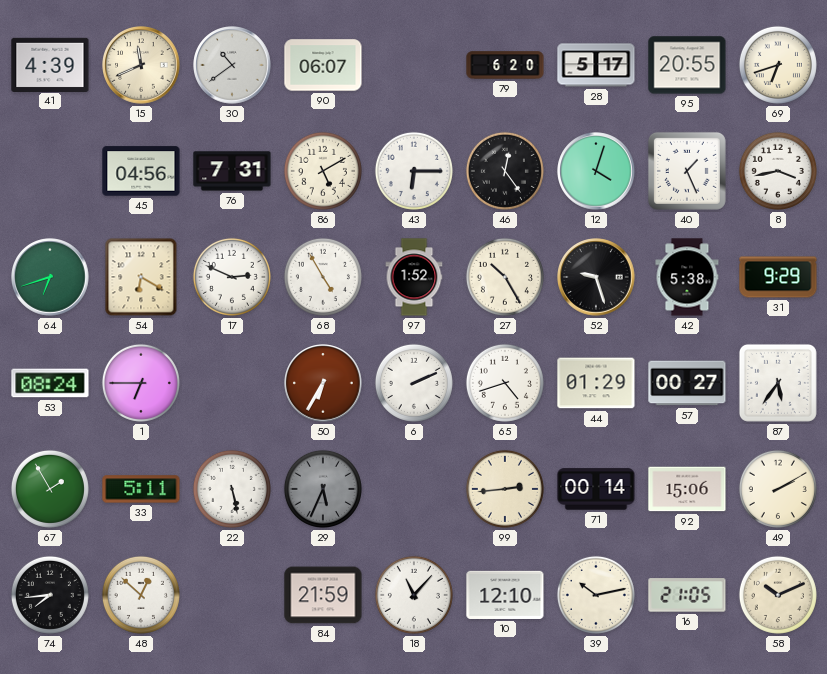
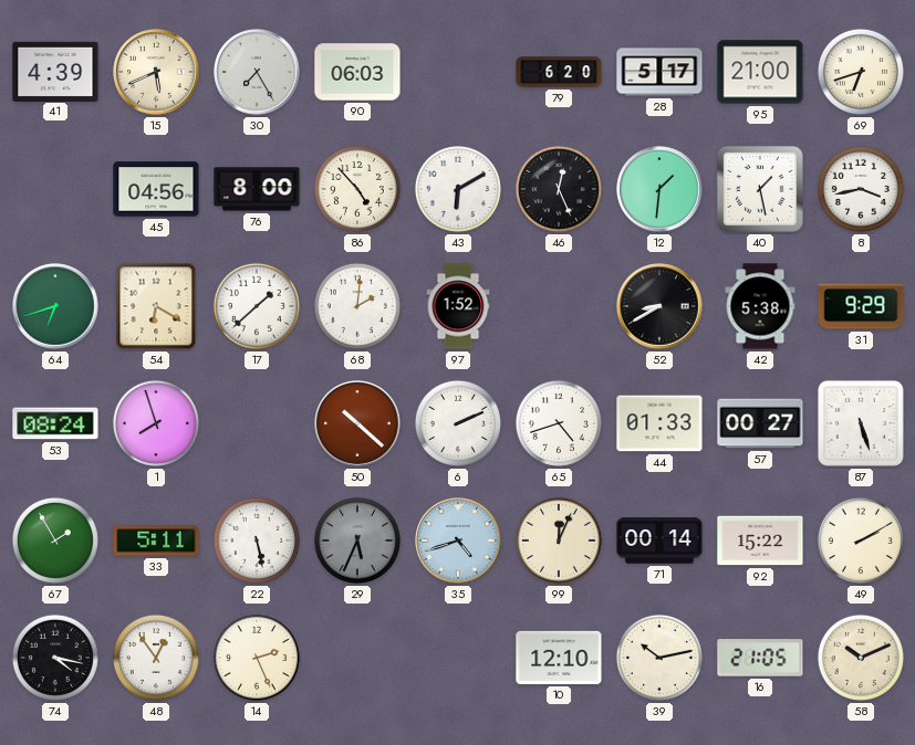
15: 11:41 -> 5:41
30: 10:39 -> 7:25
90: 06:07 -> 06:03
95: 20:55 -> 21:00
76: 7:31 -> 8:00
86: 5:10 -> 4:53
43: 6:15 -> 6:10
46: 12:24 -> 12:26
12: 4:03 -> 1:31
40: 1:26 -> 1:28
17: 2:49 -> 1:38
68: 4:55 -> 2:01
27: 10:25 -> none
52: 9:27 -> 8:40
1: 6:45 -> 7:57
50: 6:35 -> 10:22
44: 01:29 -> 01:33
87: 5:36 -> 5:27
35: none -> 4:42
99: 2:44 -> 12:04
92: 15:06 -> 15:22
74: 7:44 -> 4:17
48: 12:52 -> 12:54
14: none -> 2:26
84: 21:59 -> none
18: 11:07 -> none
